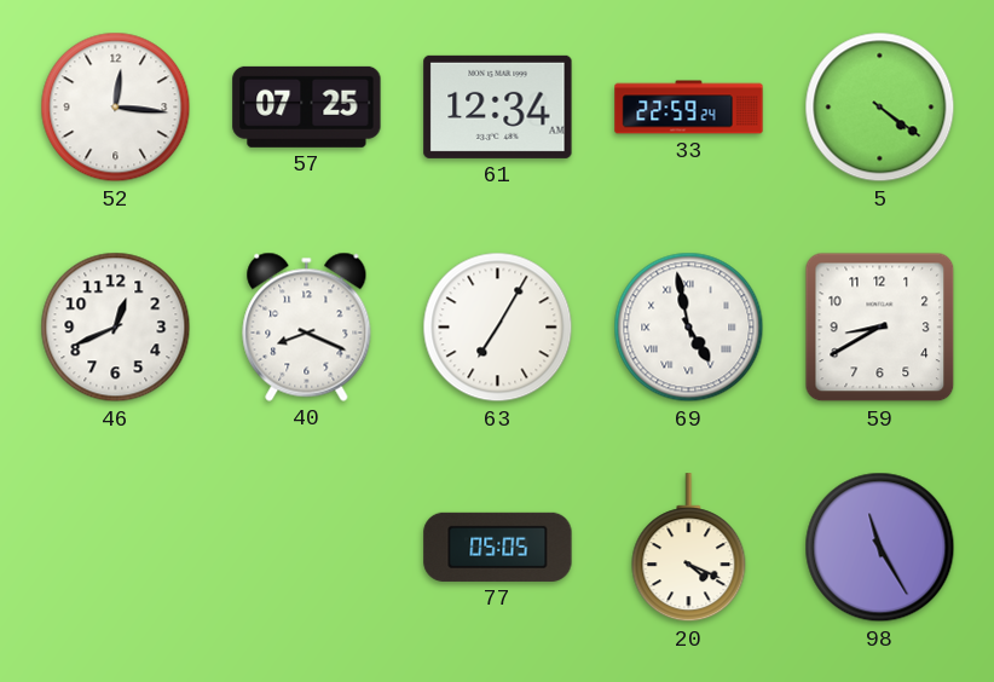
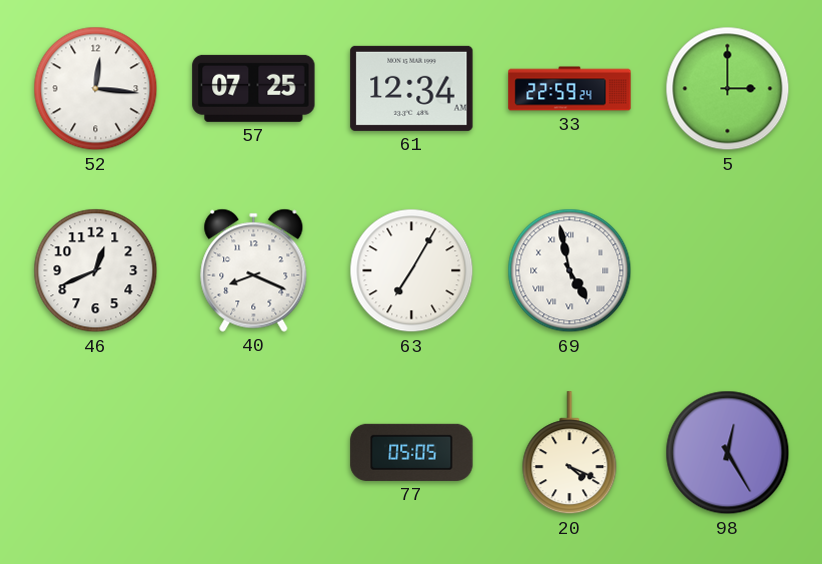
5: 4:21 -> 3:00
59: 8:40 -> none
98: 11:25 -> 12:25
